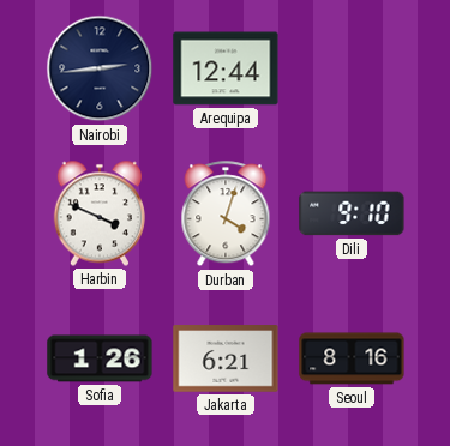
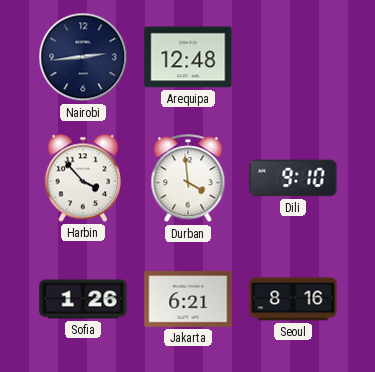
Arequipa: 12:44 -> 12:48
Harbin: 3:49 -> 3:53
Durban: 4:03 -> 3:59
